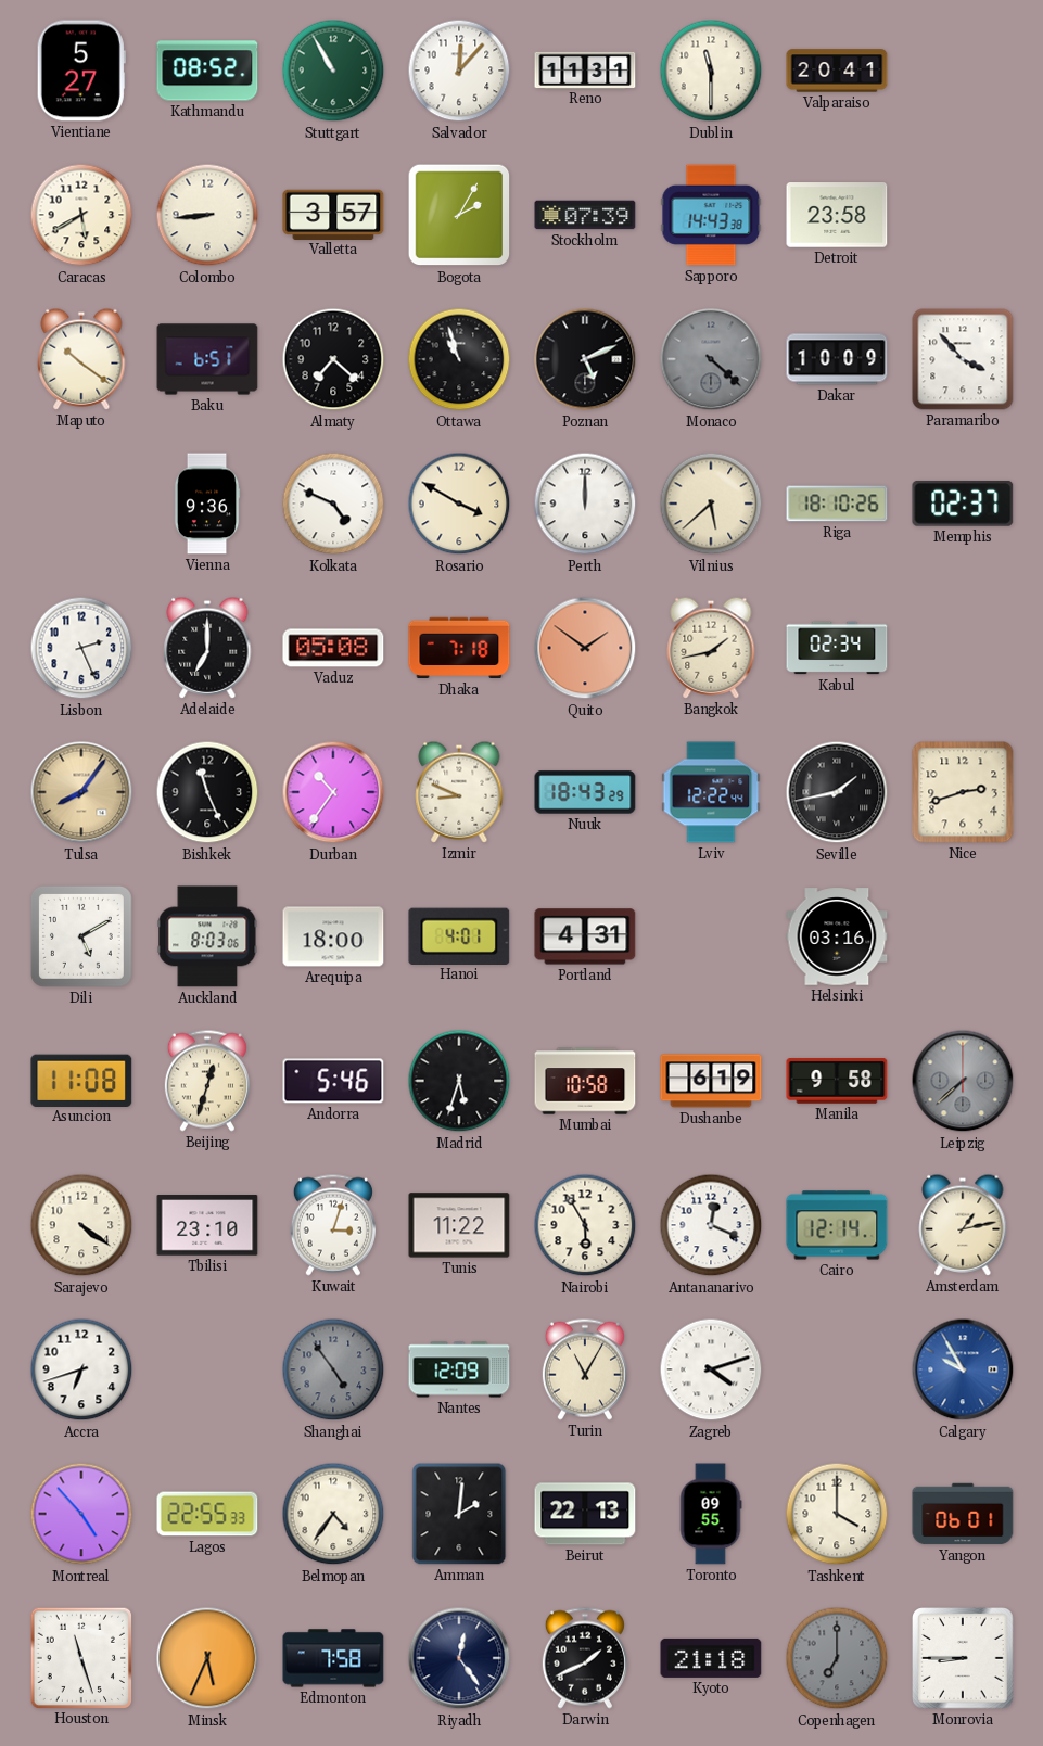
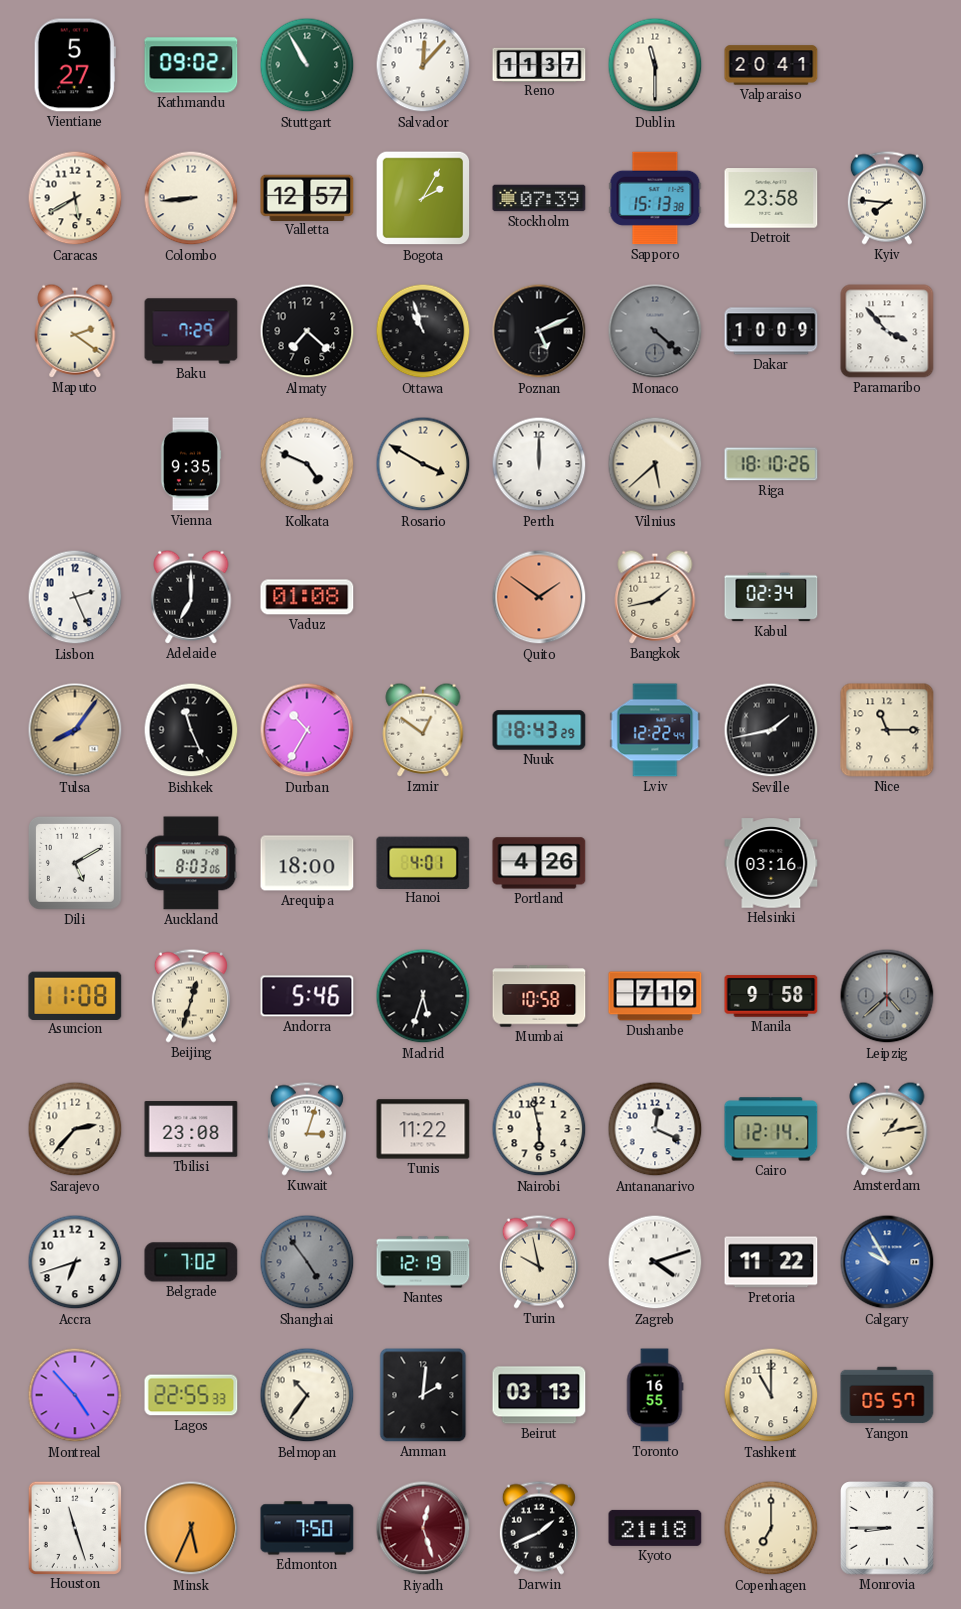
Kathmandu: 08:52 -> 09:02
Reno: 11:31 -> 11:37
Valletta: 3:57 -> 12:57
Sapporo: 14:43 -> 15:13
Kyiv: none -> 7:46
Maputo: 10:21 -> 2:21
Baku: 6:51 -> 7:29
Vienna: 9:36 -> 9:35
Memphis: 02:37 -> none
Vaduz: 05:08 -> 01:08
Dhaka: 7:18 -> none
Durban: 10:36 -> 10:35
Izmir: 8:49 -> 12:51
Nice: 2:42 -> 11:15
Portland: 4:31 -> 4:26
Dushanbe: 6:19 -> 7:19
Leipzig: 7:38 -> 4:38
Sarajevo: 4:21 -> 2:37
Tbilisi: 23:10 -> 23:08
Nairobi: 5:55 -> 5:58
Belgrade: none -> 7:02
Nantes: 12:09 -> 12:19
Turin: 11:05 -> 9:58
Pretoria: none -> 11:22
Belmopan: 4:36 -> 10:36
Beirut: 22:13 -> 03:13
Toronto: 09:55 -> 16:55
Tashkent: 4:00 -> 11:00
Yangon: 06:01 -> 05:57
Edmonton: 7:58 -> 7:50
Riyadh: 12:24 -> 12:27
Riyadh dial: navy -> burgundy
Copenhagen dial: grey -> cream
